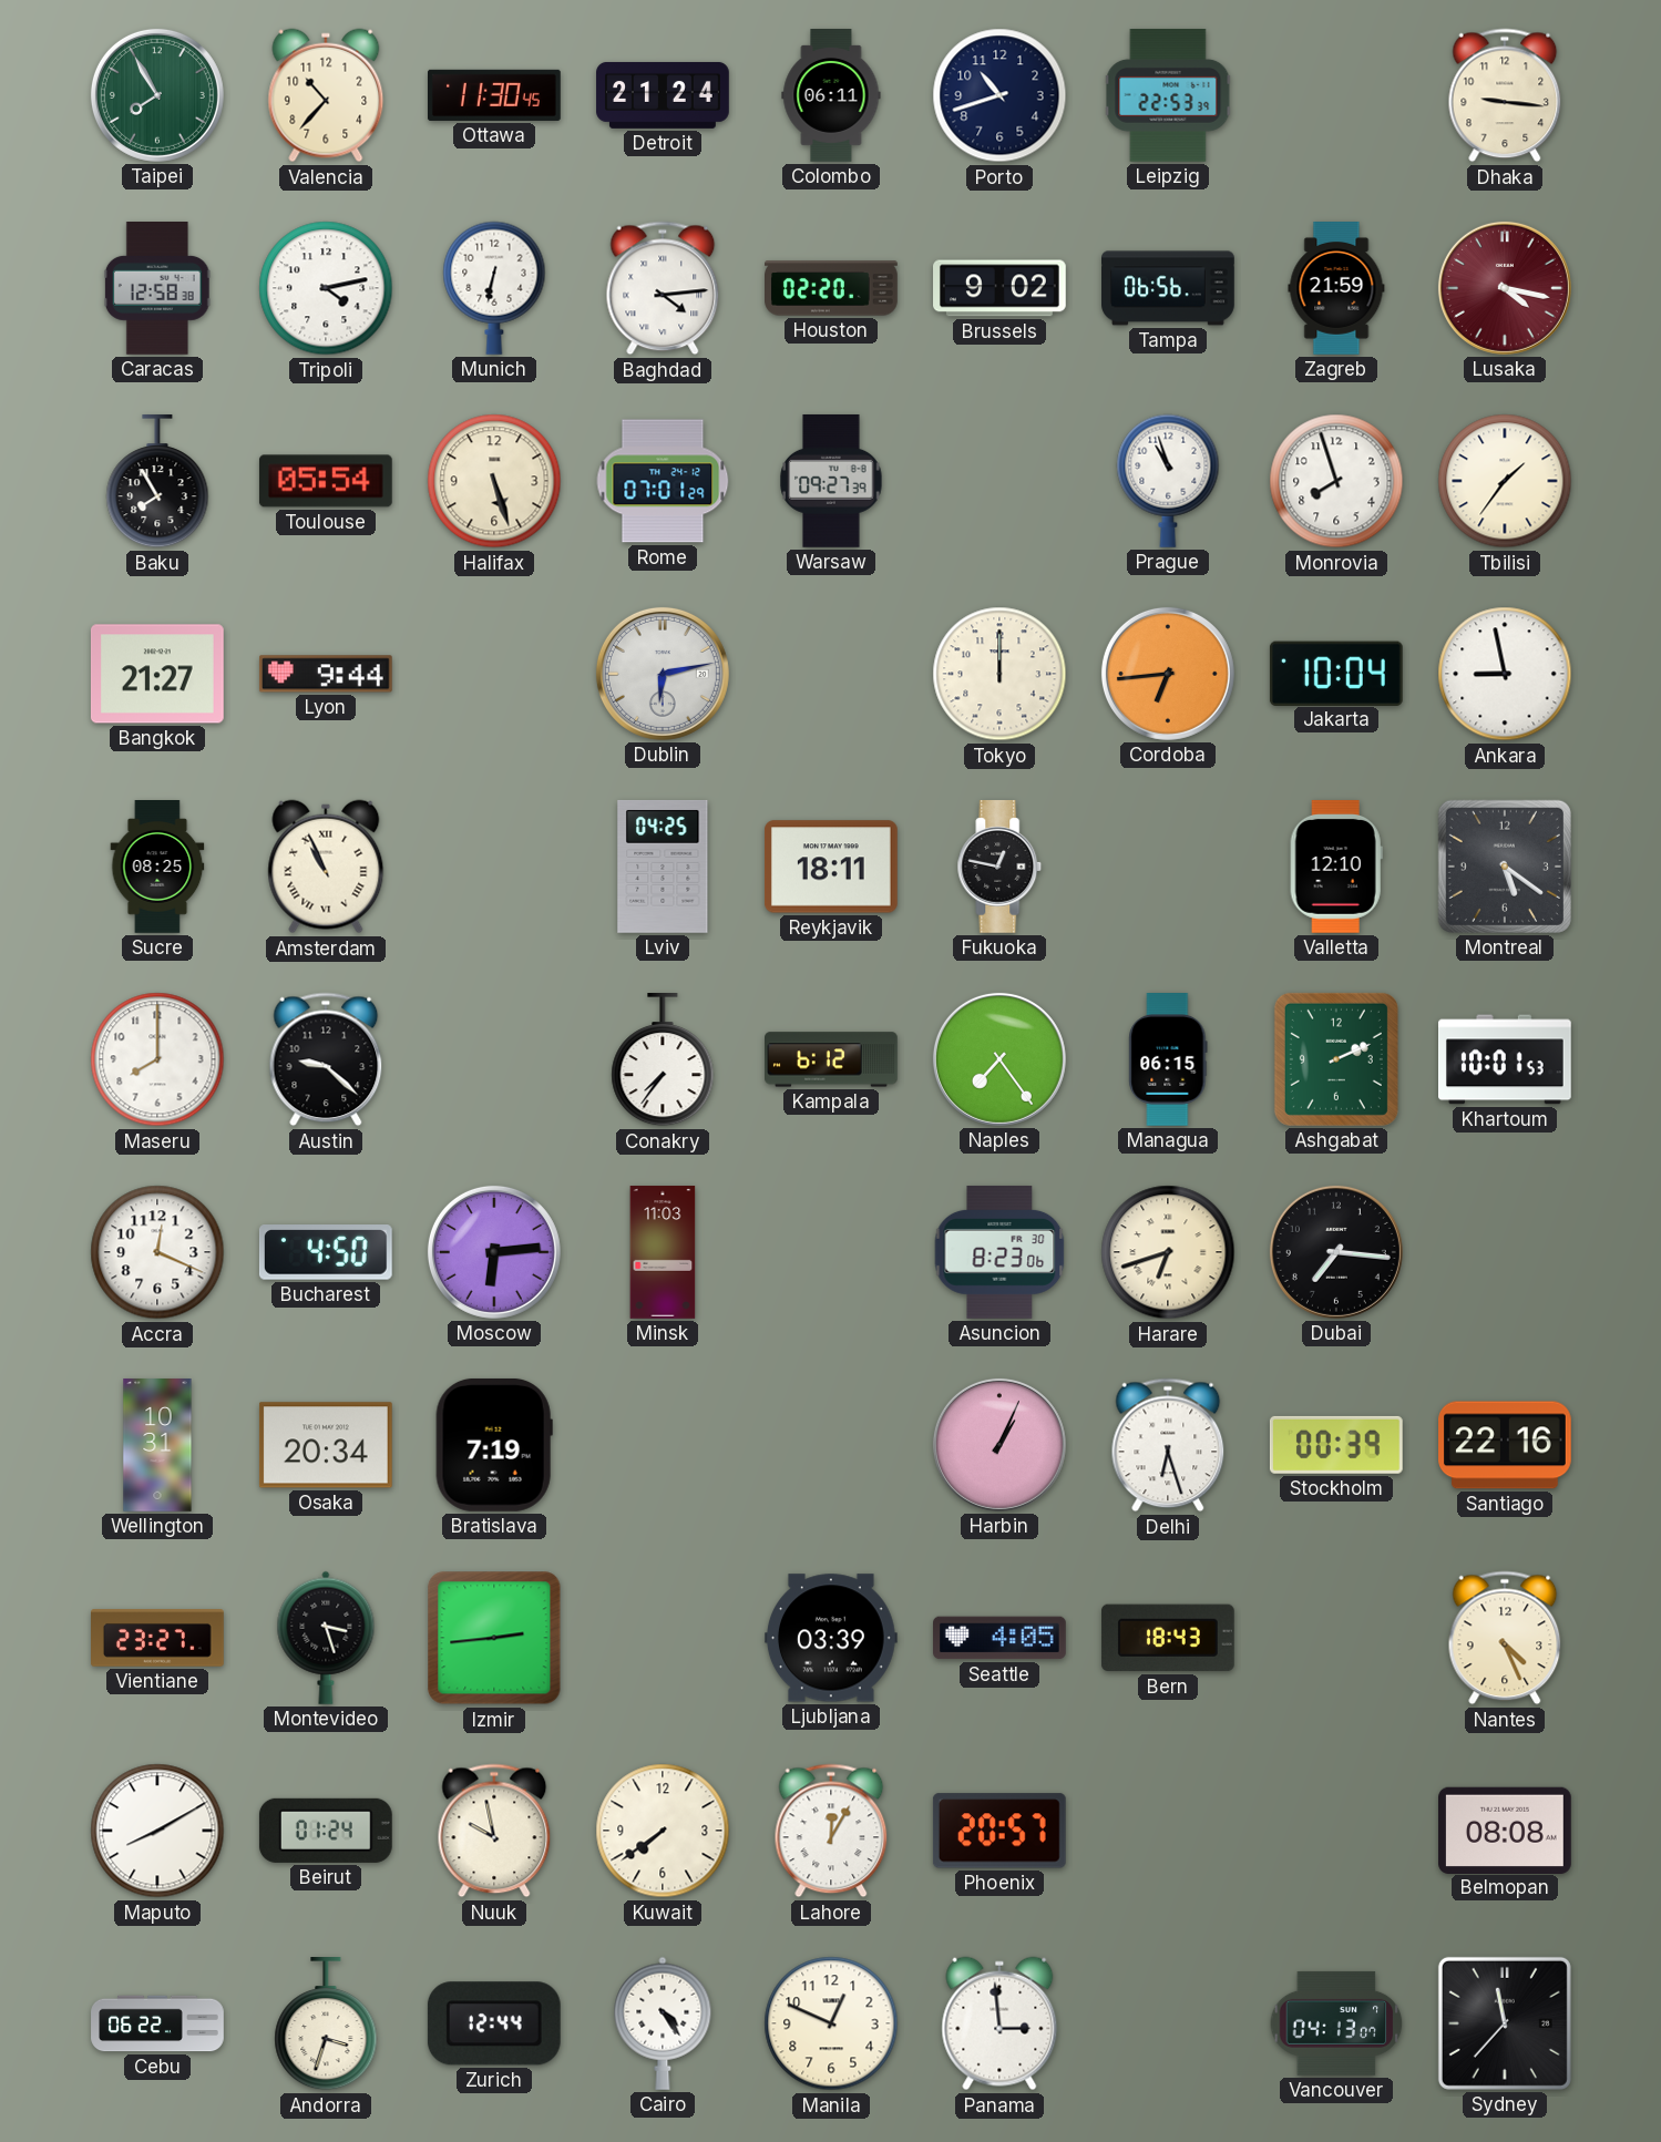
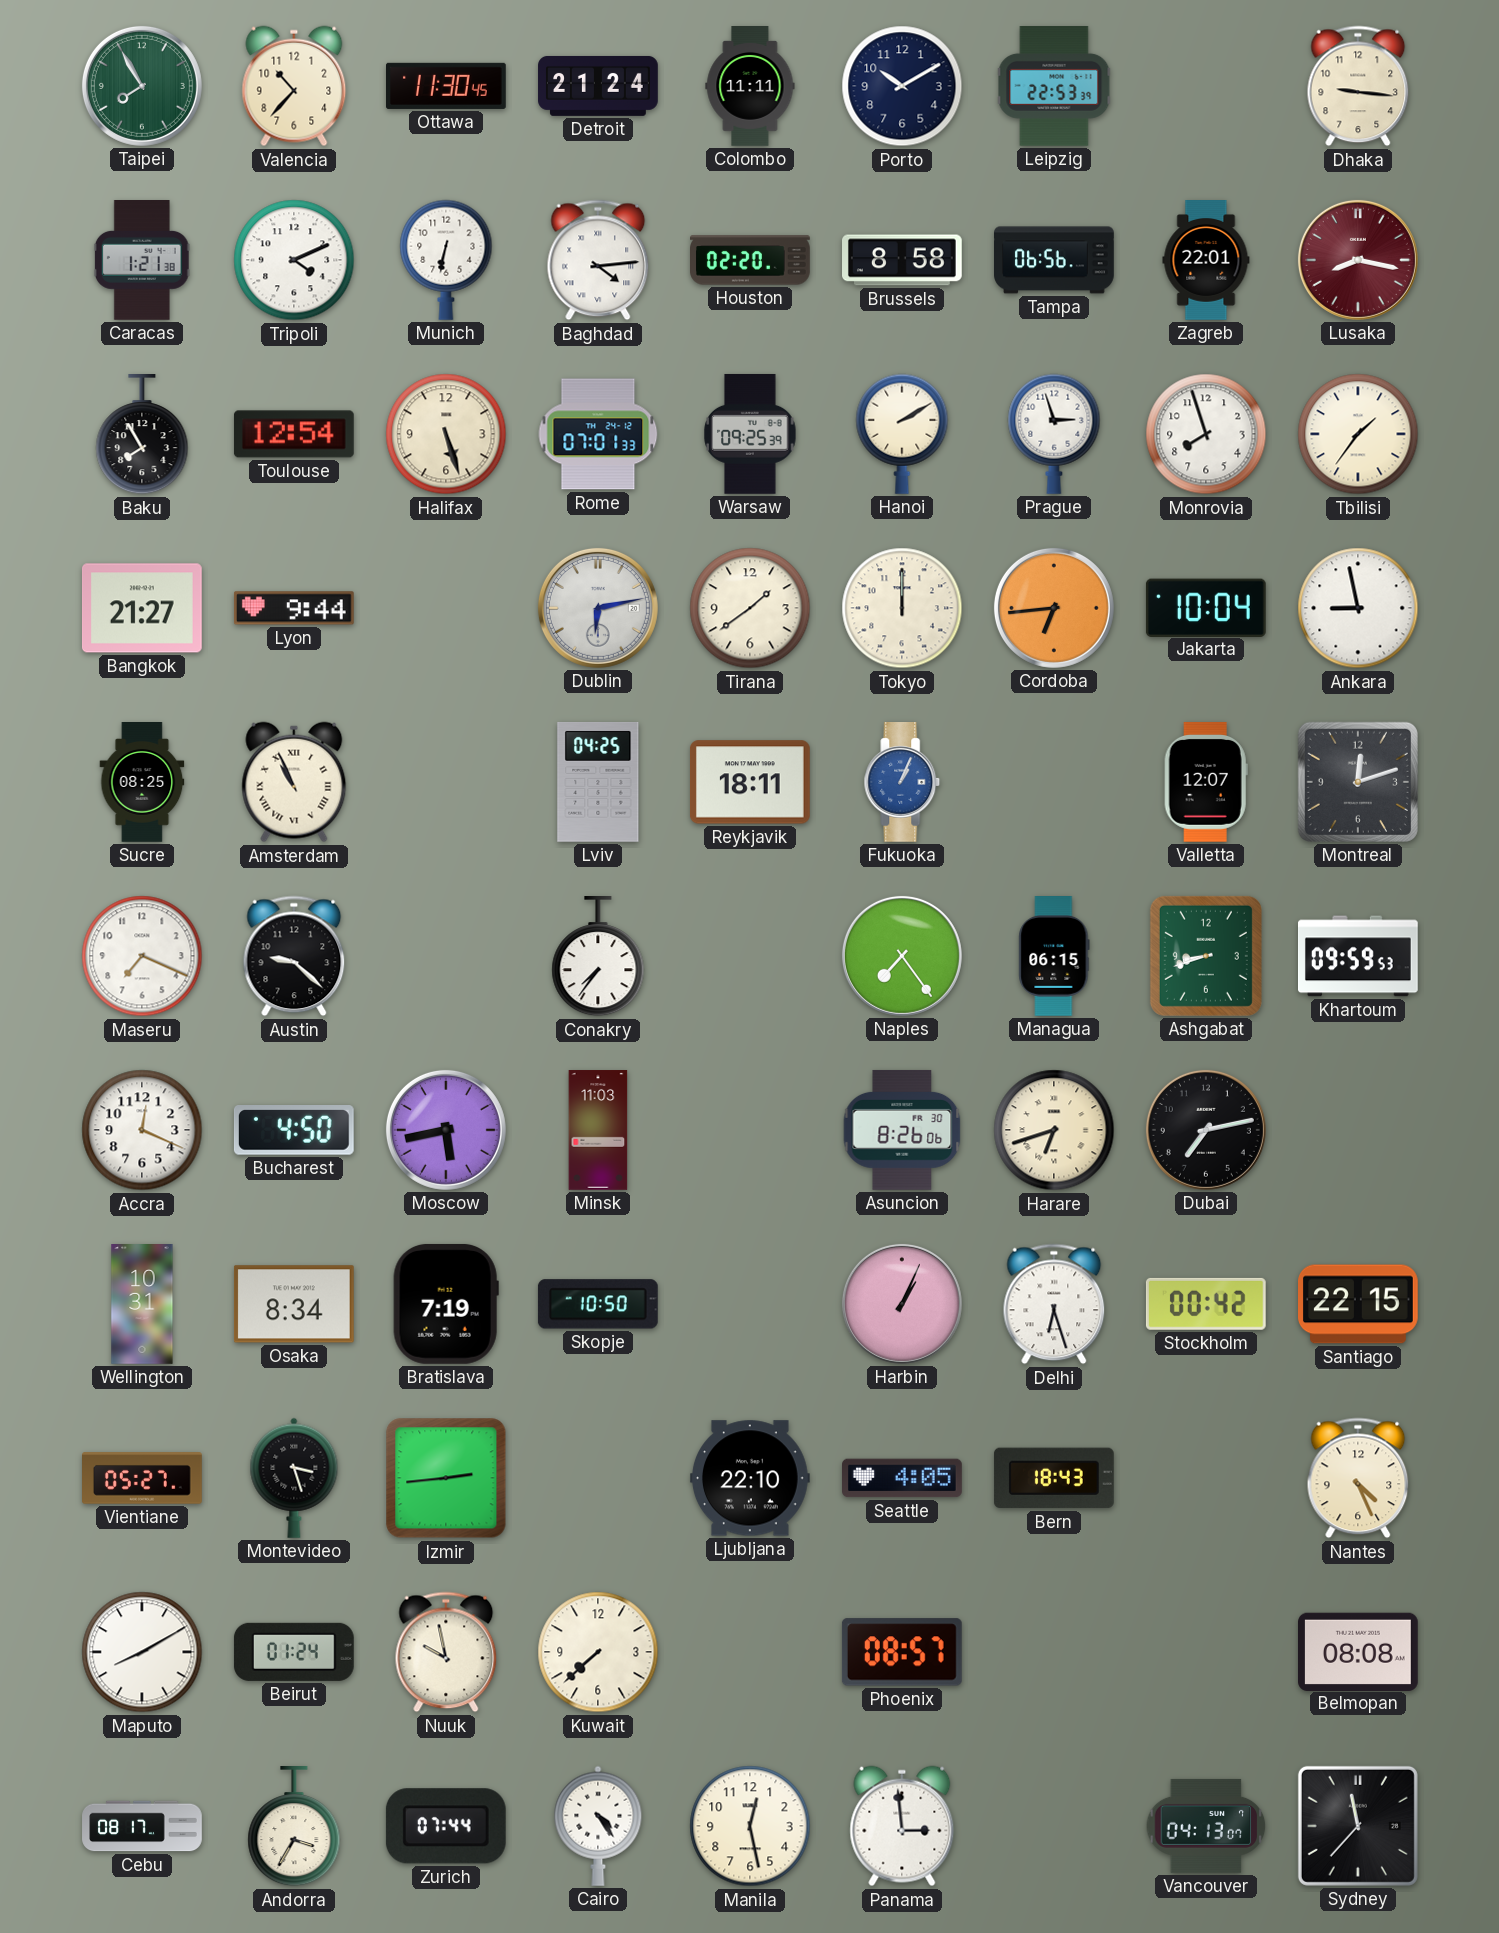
Colombo: 06:11 -> 11:11
Porto: 10:42 -> 10:10
Caracas: 12:58 -> 1:21
Tripoli: 4:13 -> 4:11
Brussels: 9:02 -> 8:58
Zagreb: 21:59 -> 22:01
Lusaka: 4:17 -> 8:17
Toulouse: 05:54 -> 12:54
Rome: 07:01:29 -> 07:01:33
Warsaw: 09:27 -> 09:25
Hanoi: none -> 2:10
Prague: 10:57 -> 2:57
Tirana: none -> 1:39
Fukuoka: 12:47 -> 1:04
Fukuoka dial: black -> blue
Valletta: 12:10 -> 12:07
Montreal: 5:21 -> 12:12
Maseru: 8:00 -> 7:19
Kampala: 6:12 -> none
Ashgabat: 2:11 -> 8:42
Khartoum: 10:01 -> 09:59
Moscow: 6:14 -> 5:43
Asuncion: 8:23 -> 8:26
Dubai: 7:16 -> 7:13
Osaka: 20:34 -> 8:34
Skopje: none -> 10:50
Stockholm: 00:39 -> 00:42
Santiago: 22:16 -> 22:15
Vientiane: 23:27 -> 05:27
Ljubljana: 03:39 -> 22:10
Kuwait: 7:39 -> 7:38
Lahore: 12:05 -> none
Phoenix: 20:57 -> 08:57
Cebu: 06:22 -> 08:17
Andorra: 3:33 -> 3:35
Zurich: 12:44 -> 07:44
Manila: 12:49 -> 12:28
